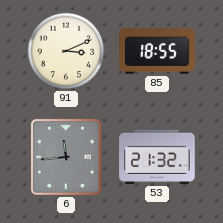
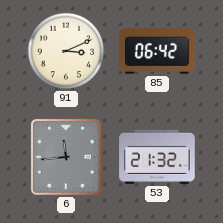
85: 18:55 -> 06:42
